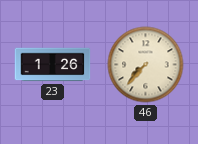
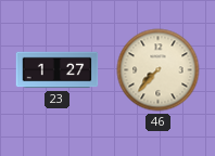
23: 1:26 -> 1:27
